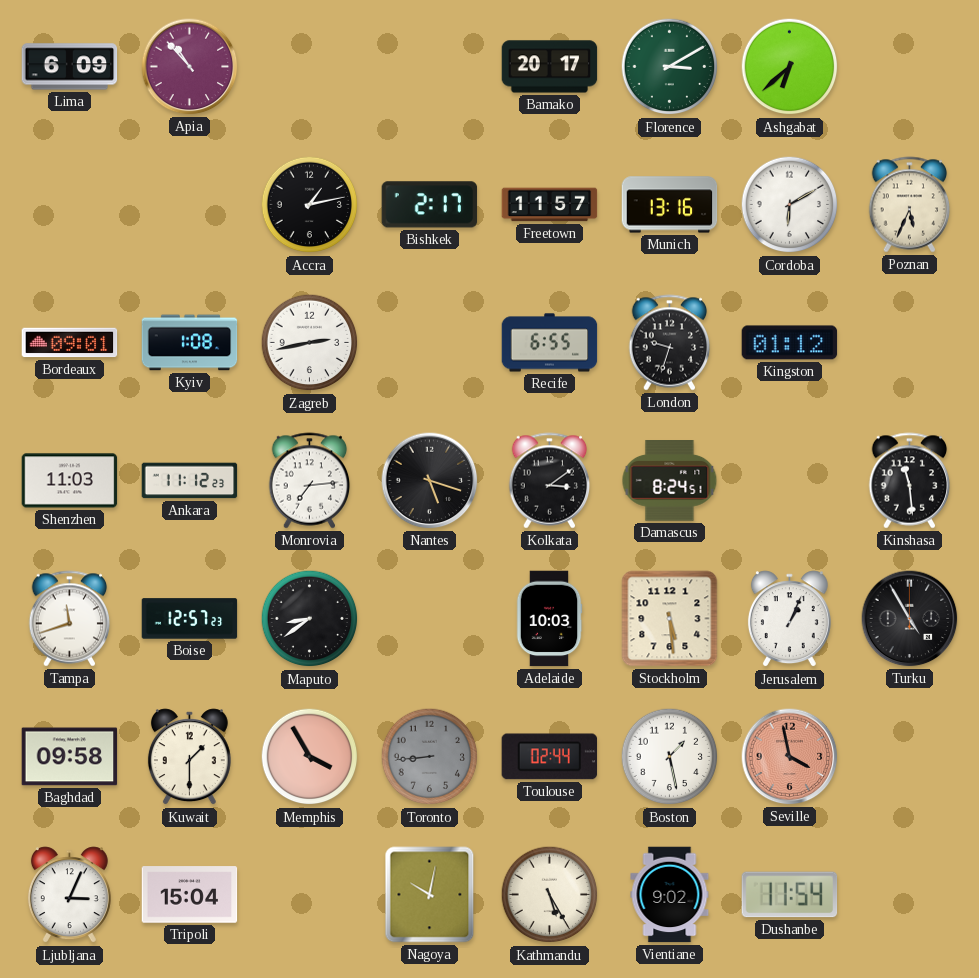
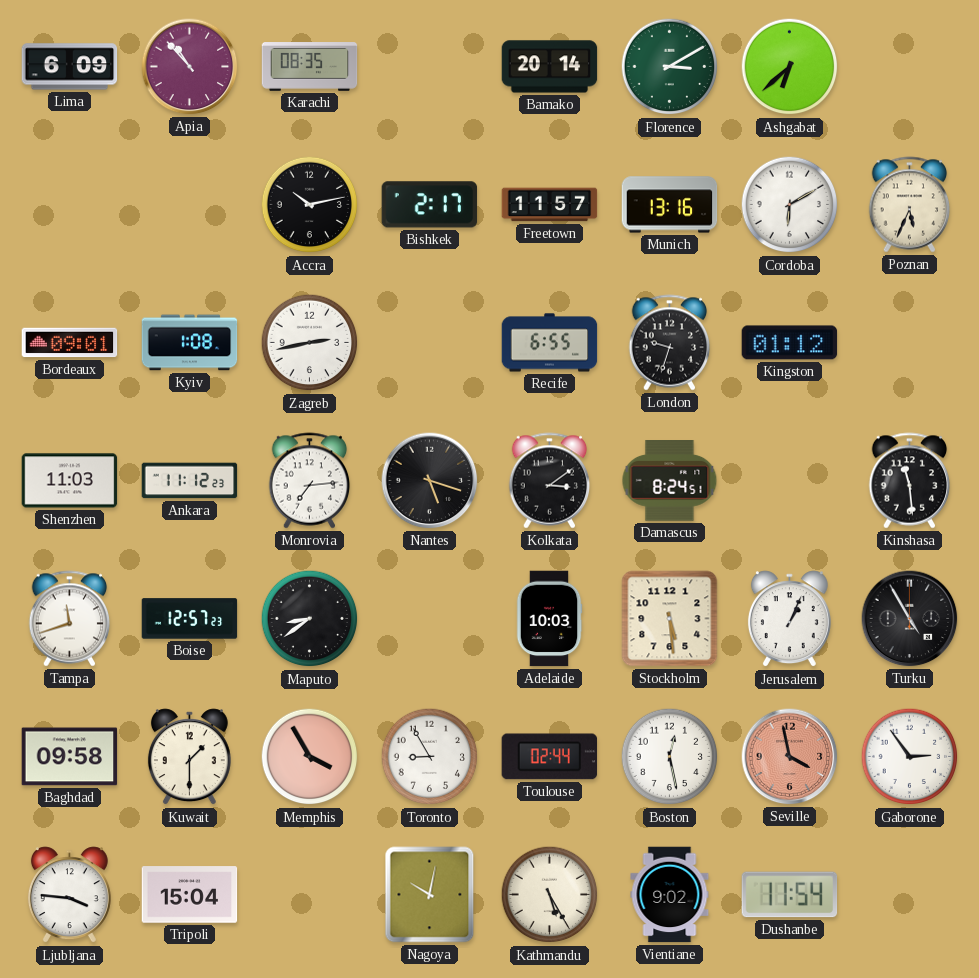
Karachi: none -> 08:35
Bamako: 20:17 -> 20:14
Accra: 1:13 -> 10:13
Toronto: 8:44 -> 8:55
Toronto dial: grey -> white
Boston: 1:28 -> 12:28
Gaborone: none -> 2:54
Ljubljana: 3:04 -> 3:46
